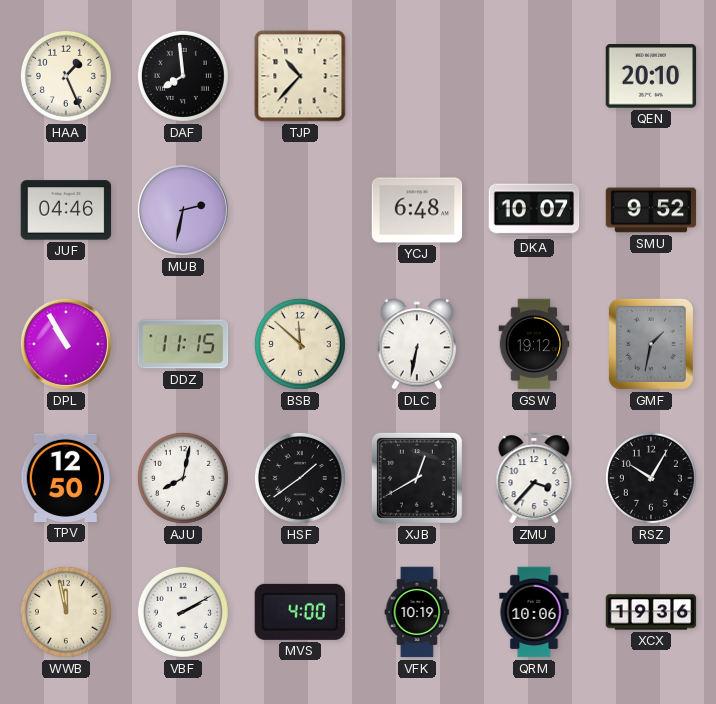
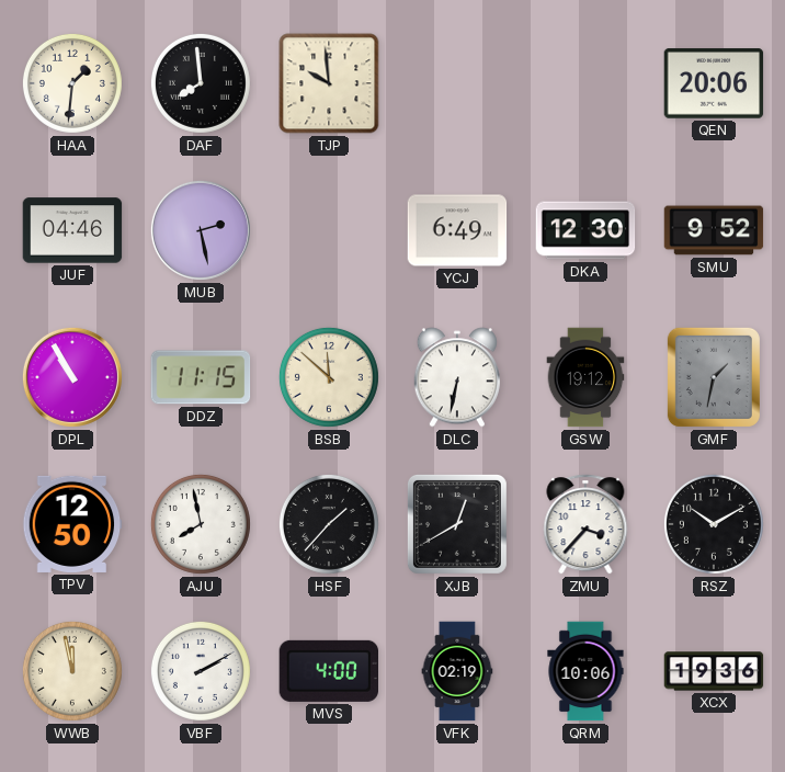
HAA: 1:26 -> 1:31
TJP: 10:37 -> 9:59
QEN: 20:10 -> 20:06
MUB: 2:32 -> 2:28
YCJ: 6:48 -> 6:49
DKA: 10:07 -> 12:30
AJU: 8:02 -> 7:58
HSF: 1:39 -> 1:37
RSZ: 10:05 -> 10:10
VFK: 10:19 -> 02:19
